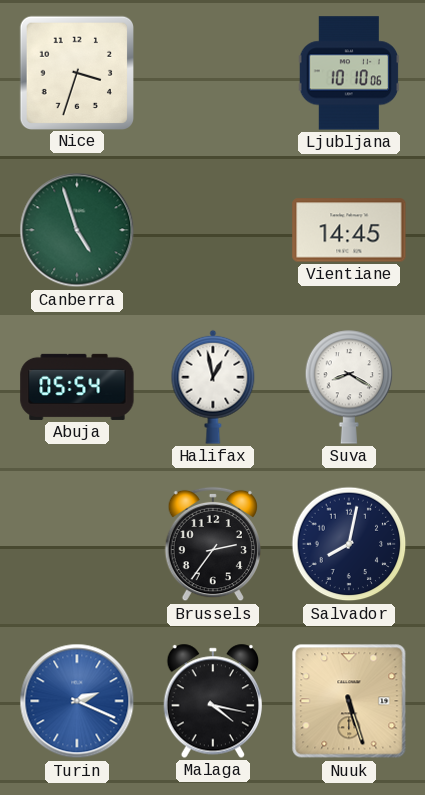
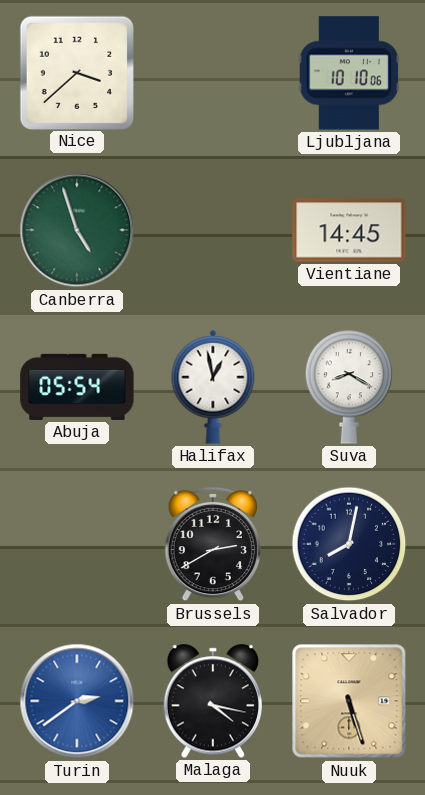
Nice: 3:33 -> 3:38
Brussels: 2:36 -> 2:40
Turin: 2:19 -> 2:39
